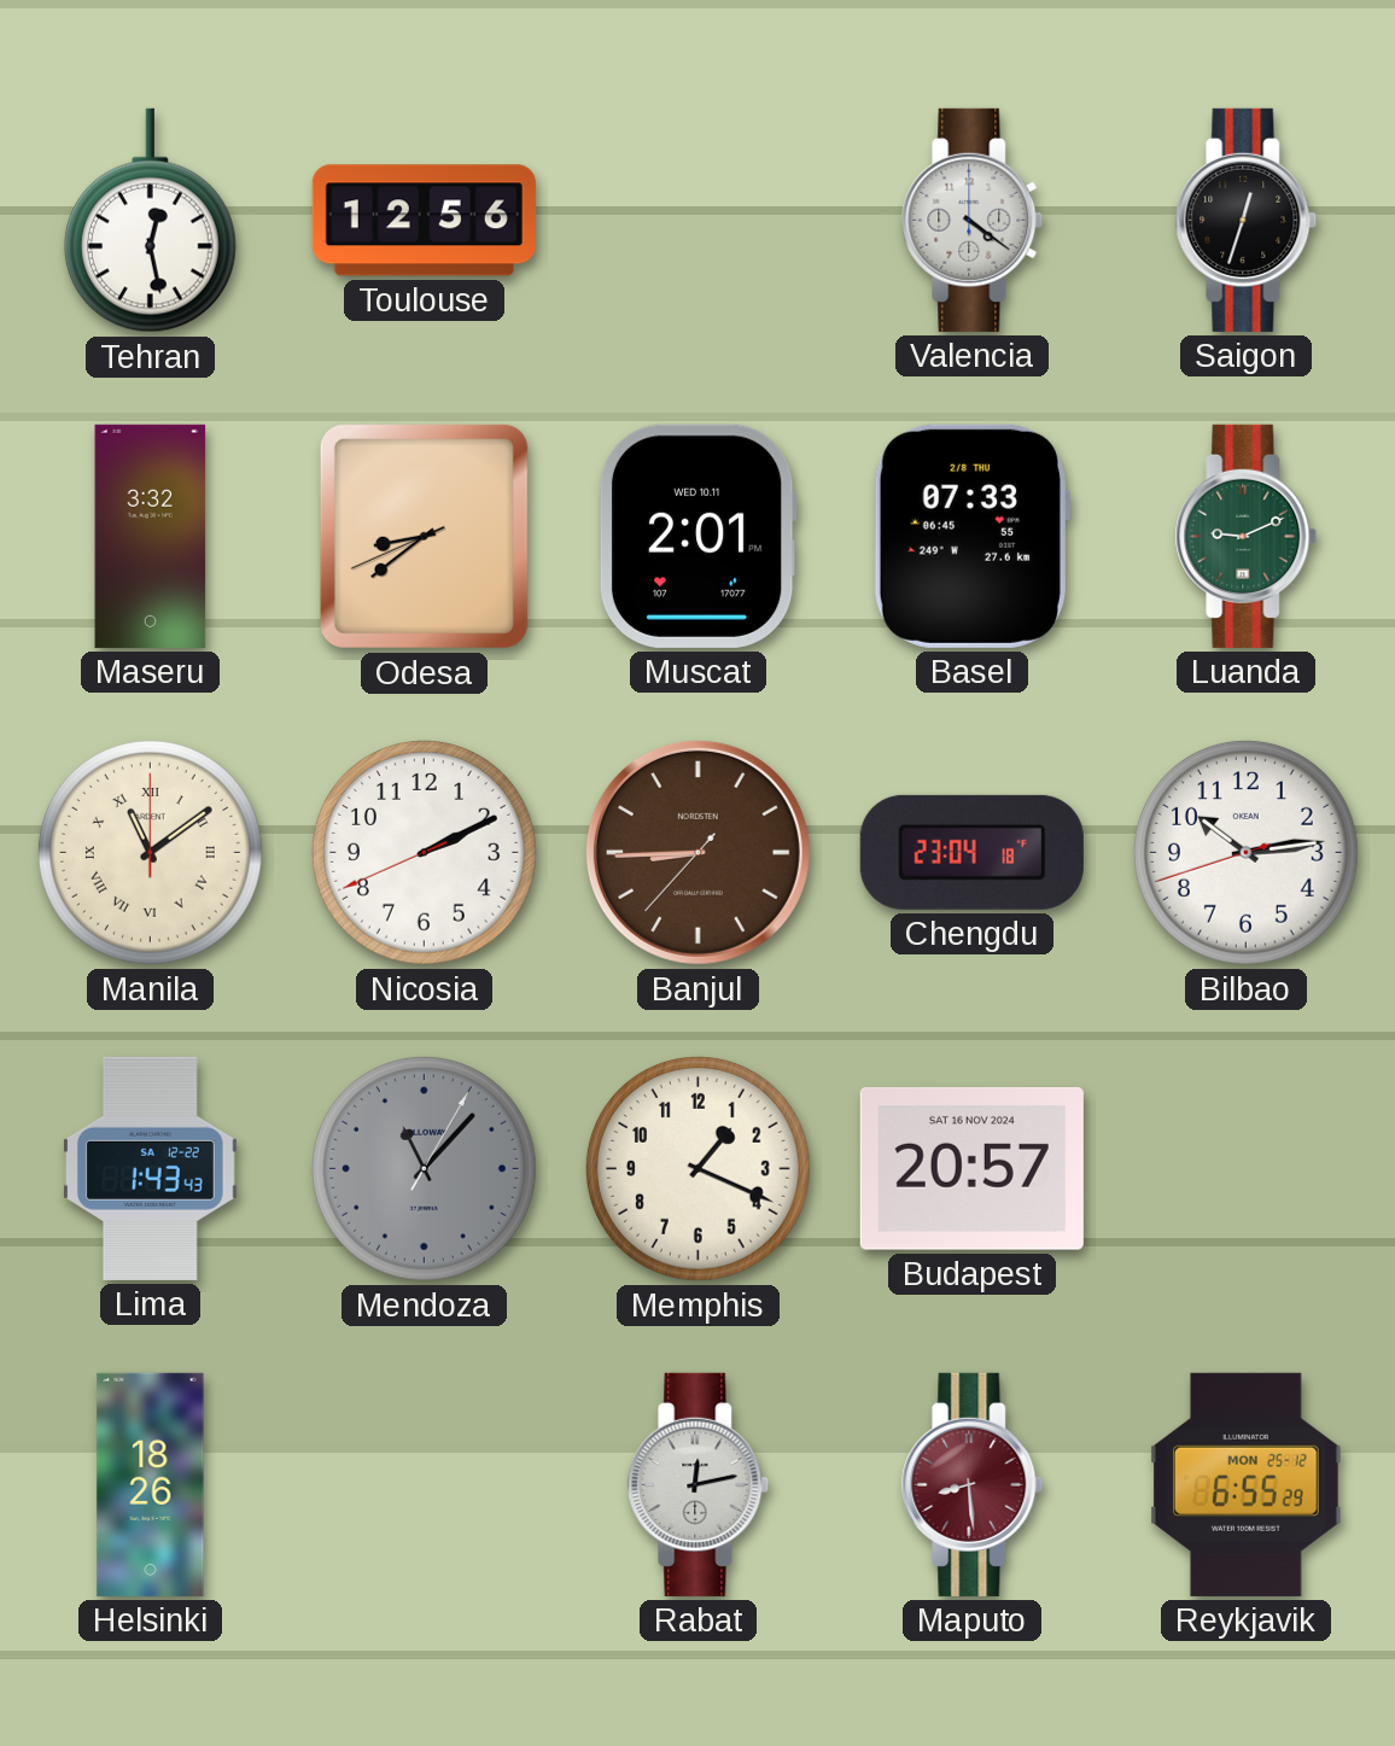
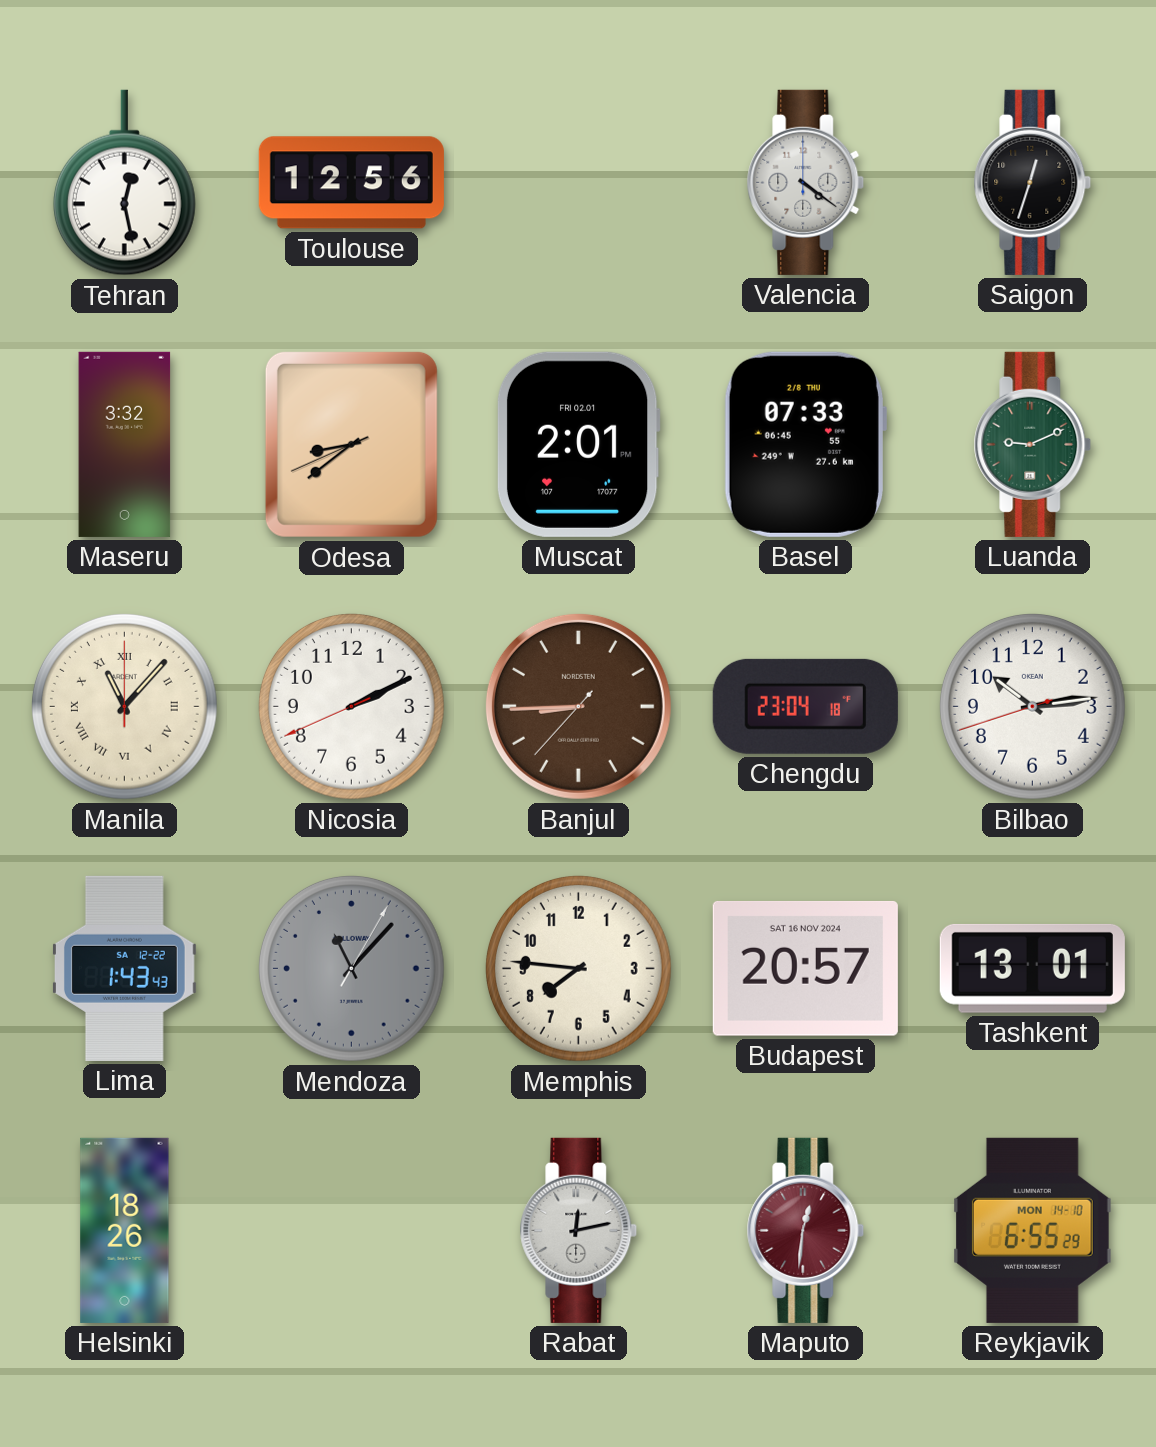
Muscat date: WED 10.11 -> FRI 02.01
Manila: 11:09 -> 11:07
Memphis: 1:19 -> 7:46
Tashkent: none -> 13:01
Maputo: 8:29 -> 12:31
Reykjavik date: MON 25-12 -> MON 14-10
